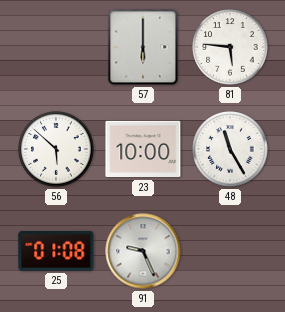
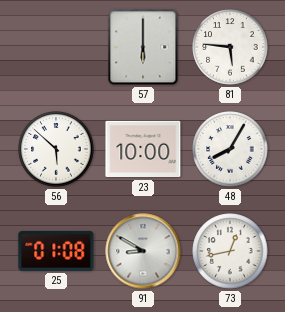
48: 11:25 -> 8:05
91: 9:26 -> 8:50
73: none -> 12:43
